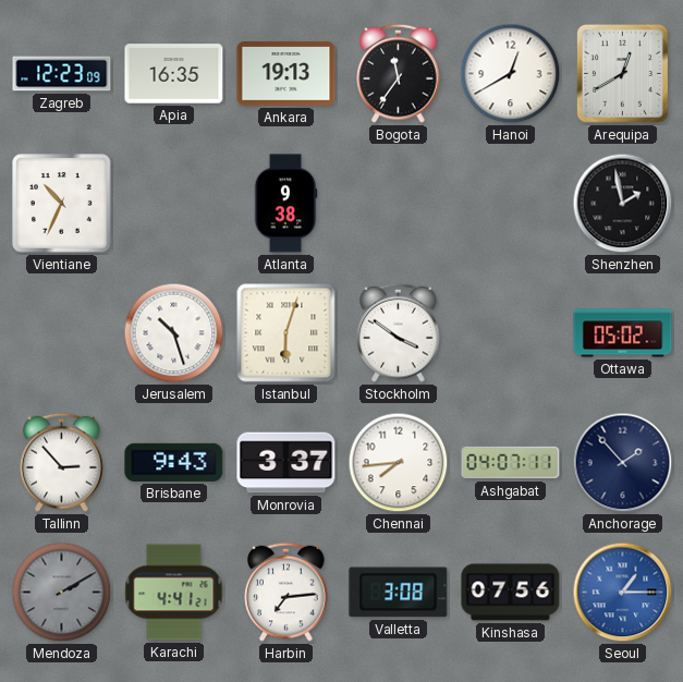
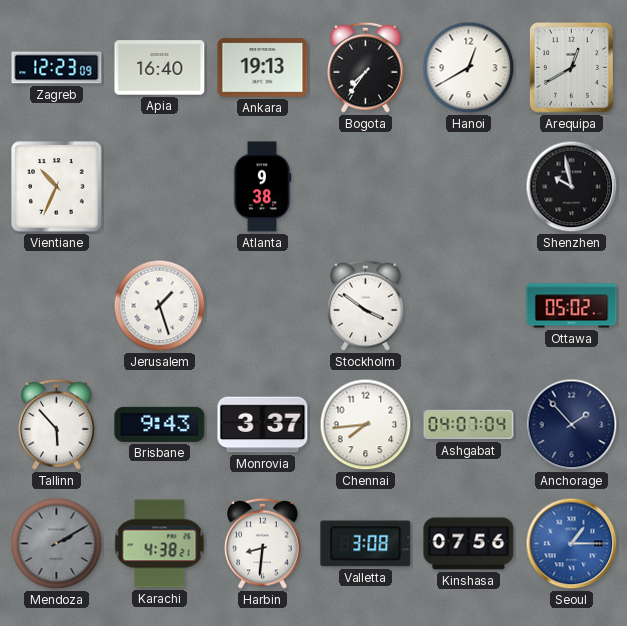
Apia: 16:35 -> 16:40
Bogota: 11:36 -> 7:36
Shenzhen: 1:58 -> 9:58
Jerusalem: 10:27 -> 1:27
Istanbul: 6:03 -> none
Tallinn: 2:53 -> 5:53
Ashgabat: 04:07:11 -> 04:07:04
Karachi: 4:41 -> 4:38
Harbin: 7:14 -> 8:31
